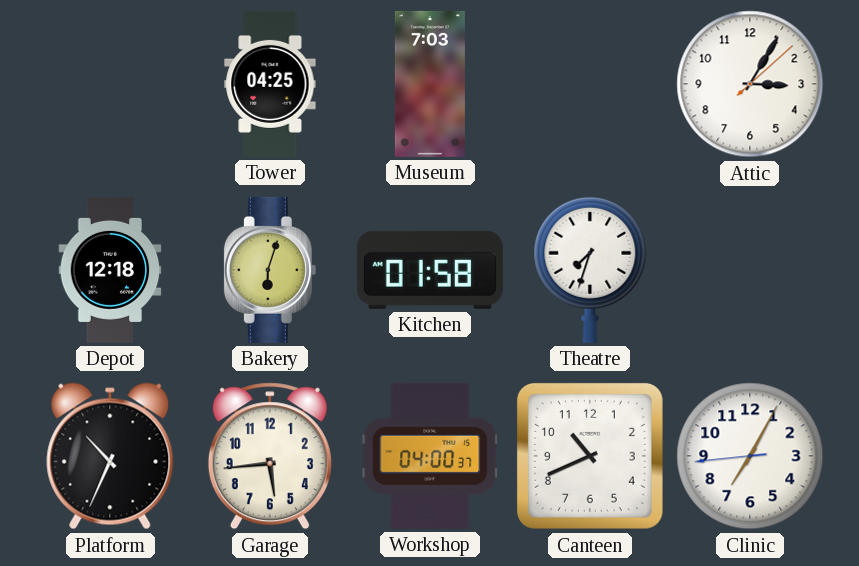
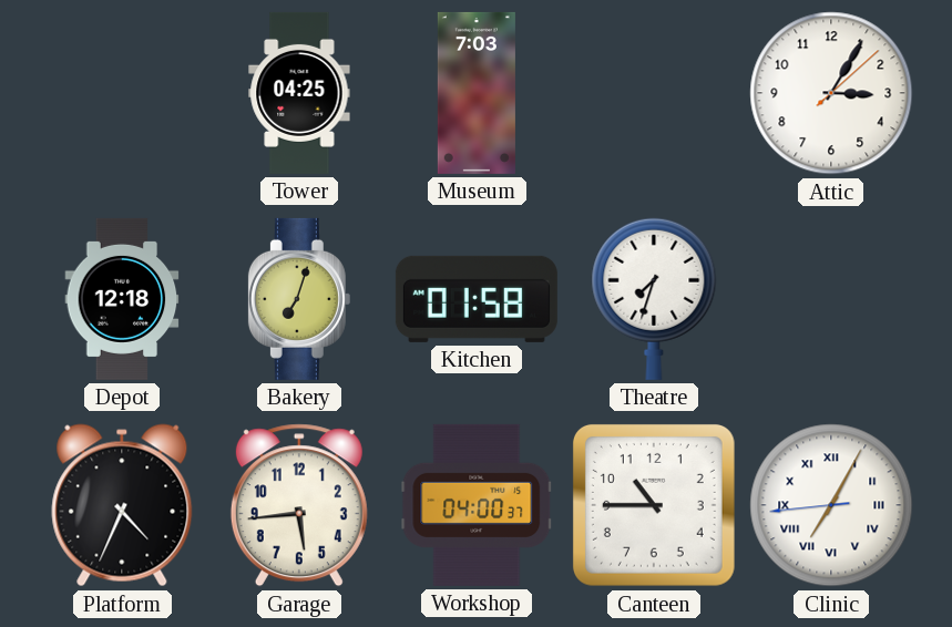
Bakery: 6:03 -> 7:03
Platform: 10:34 -> 4:34
Canteen: 10:41 -> 10:45
Clinic numerals: Arabic -> Roman
